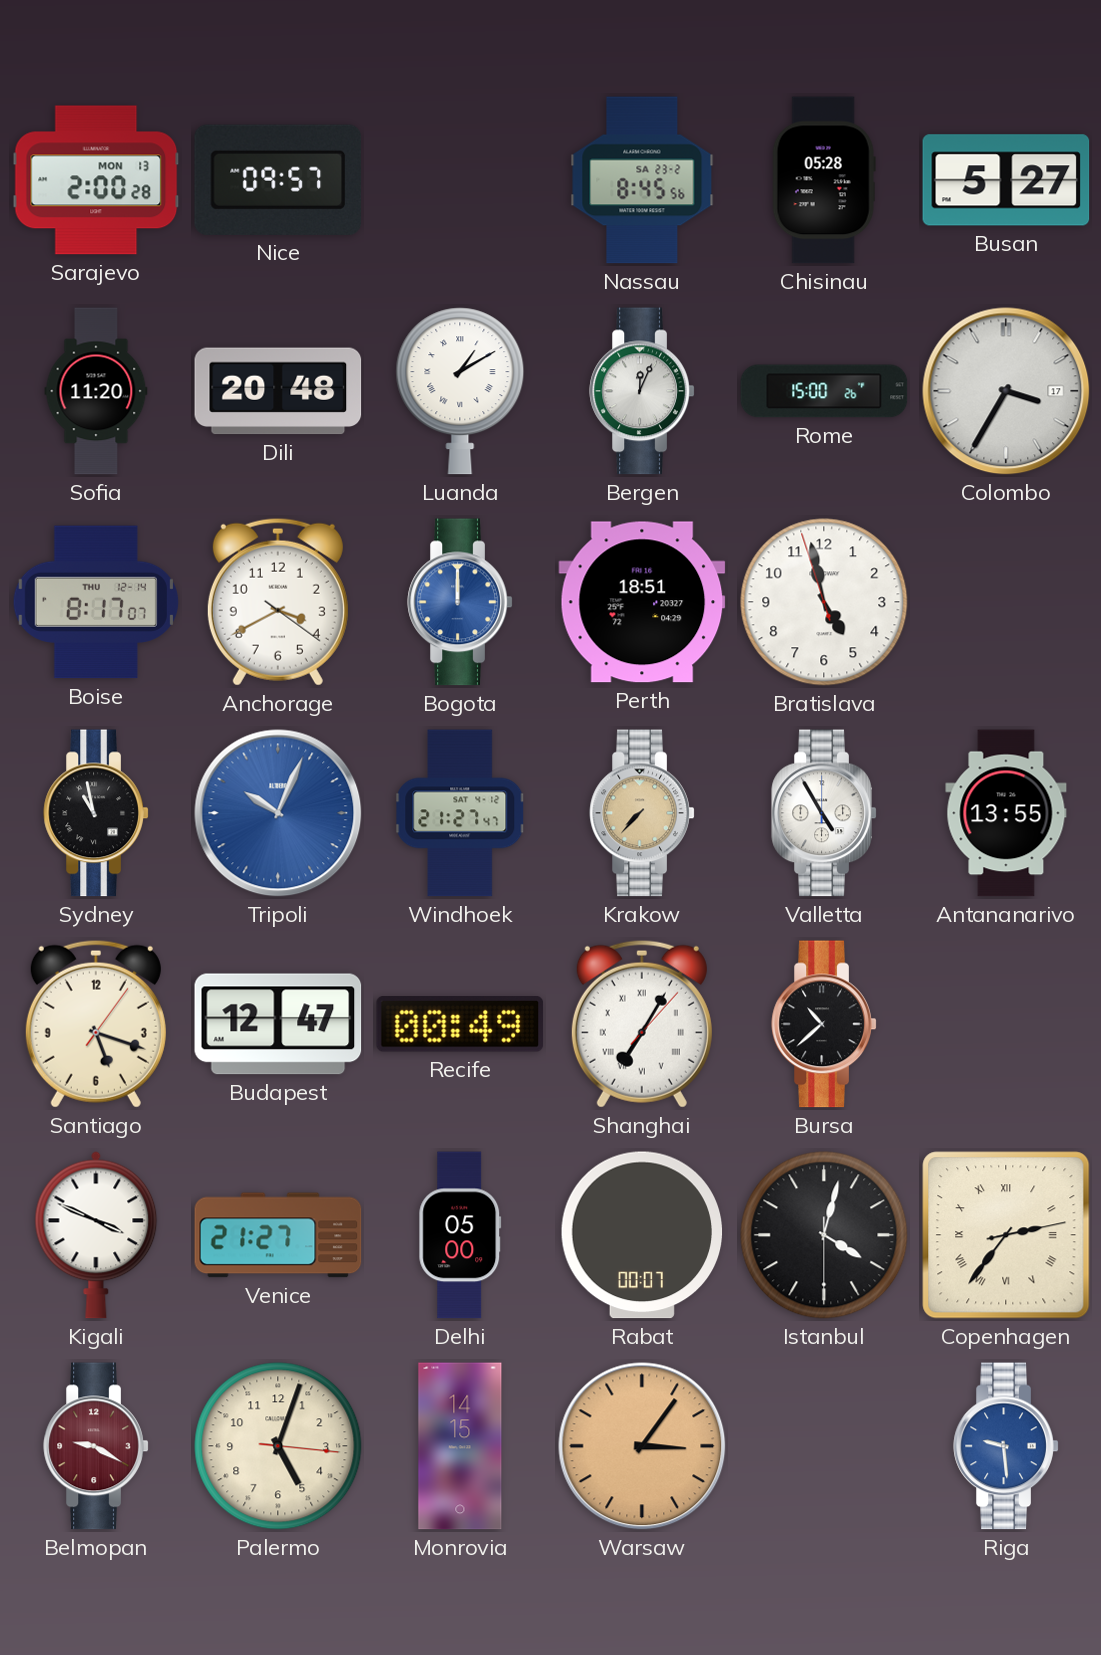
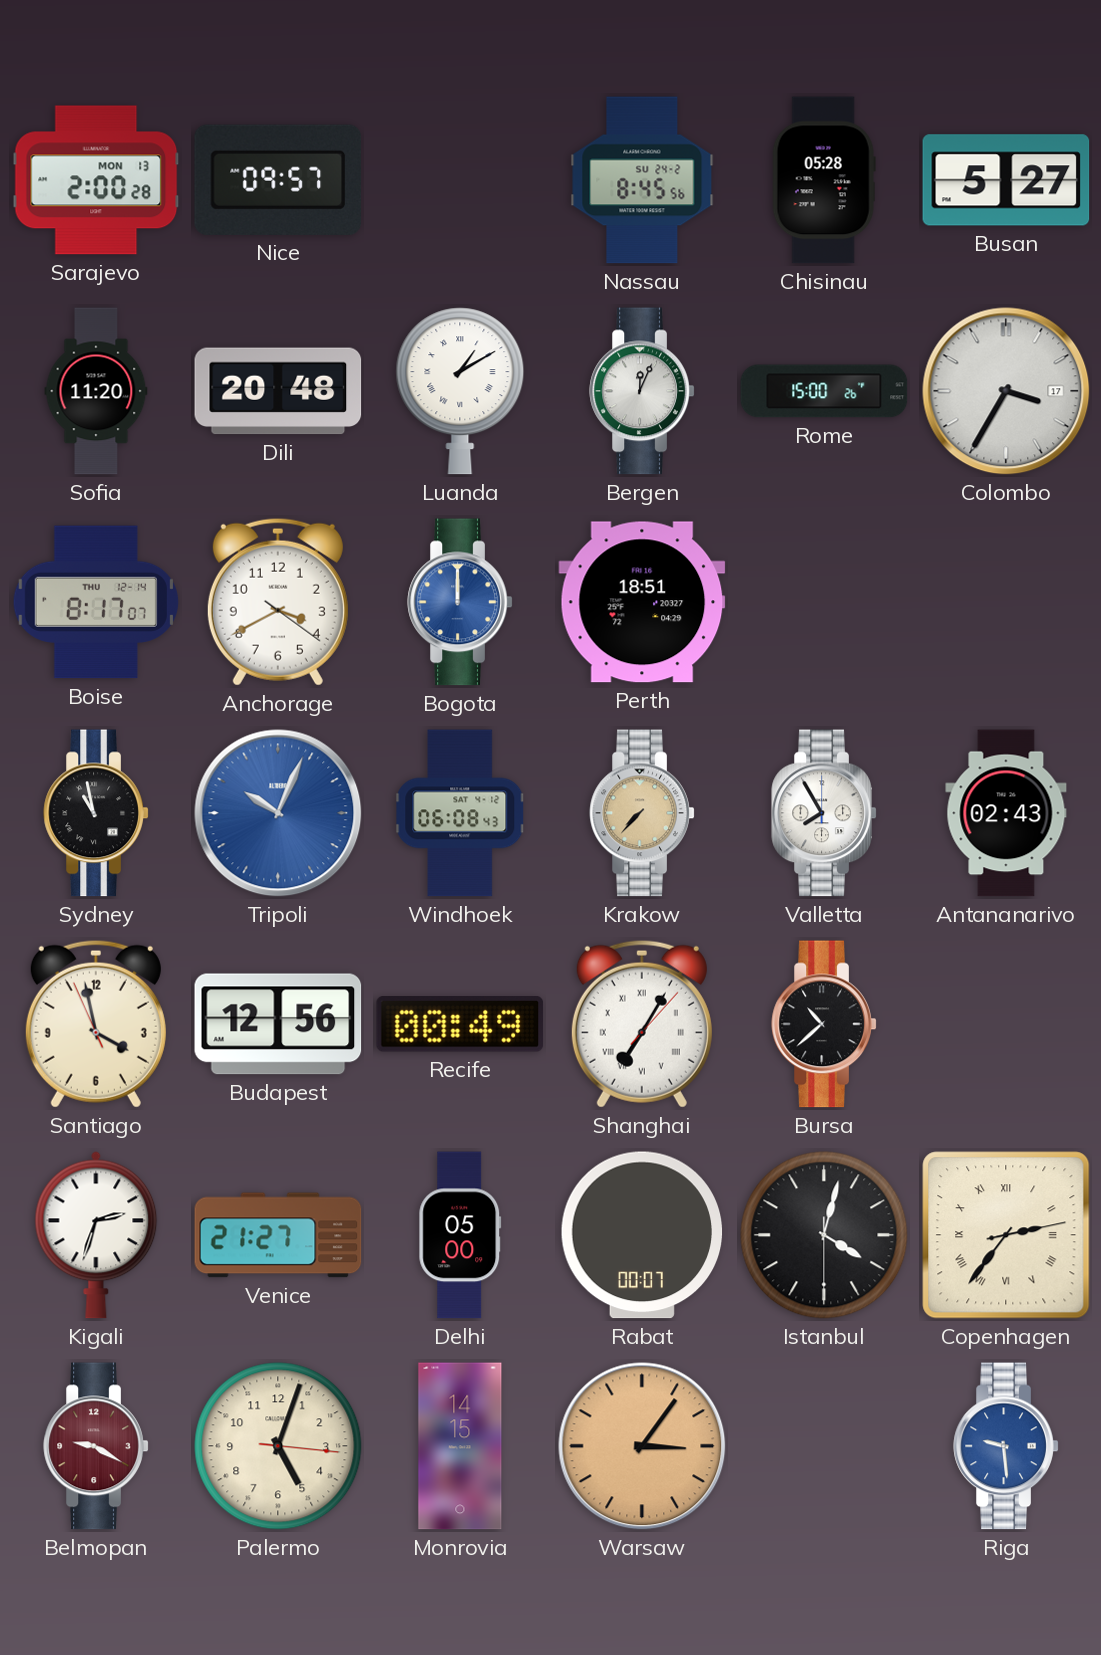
Nassau date: SA 23-2 -> SU 24-2
Bratislava: 4:57 -> none
Windhoek: 21:27 -> 06:08
Valletta: 4:55 -> 7:55
Antananarivo: 13:55 -> 02:43
Santiago: 5:18 -> 3:57
Budapest: 12:47 -> 12:56
Kigali: 3:49 -> 2:33
